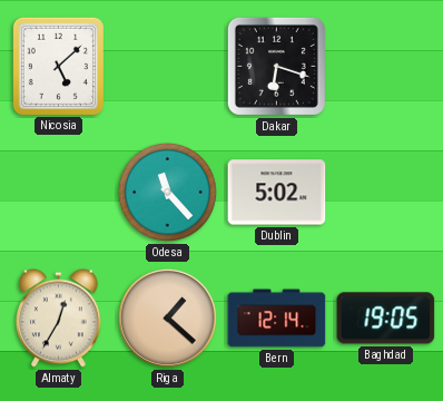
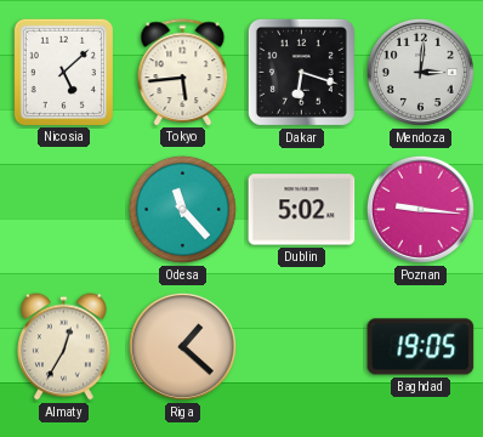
Tokyo: none -> 5:44
Mendoza: none -> 3:01
Poznan: none -> 9:16
Bern: 12:14 -> none
